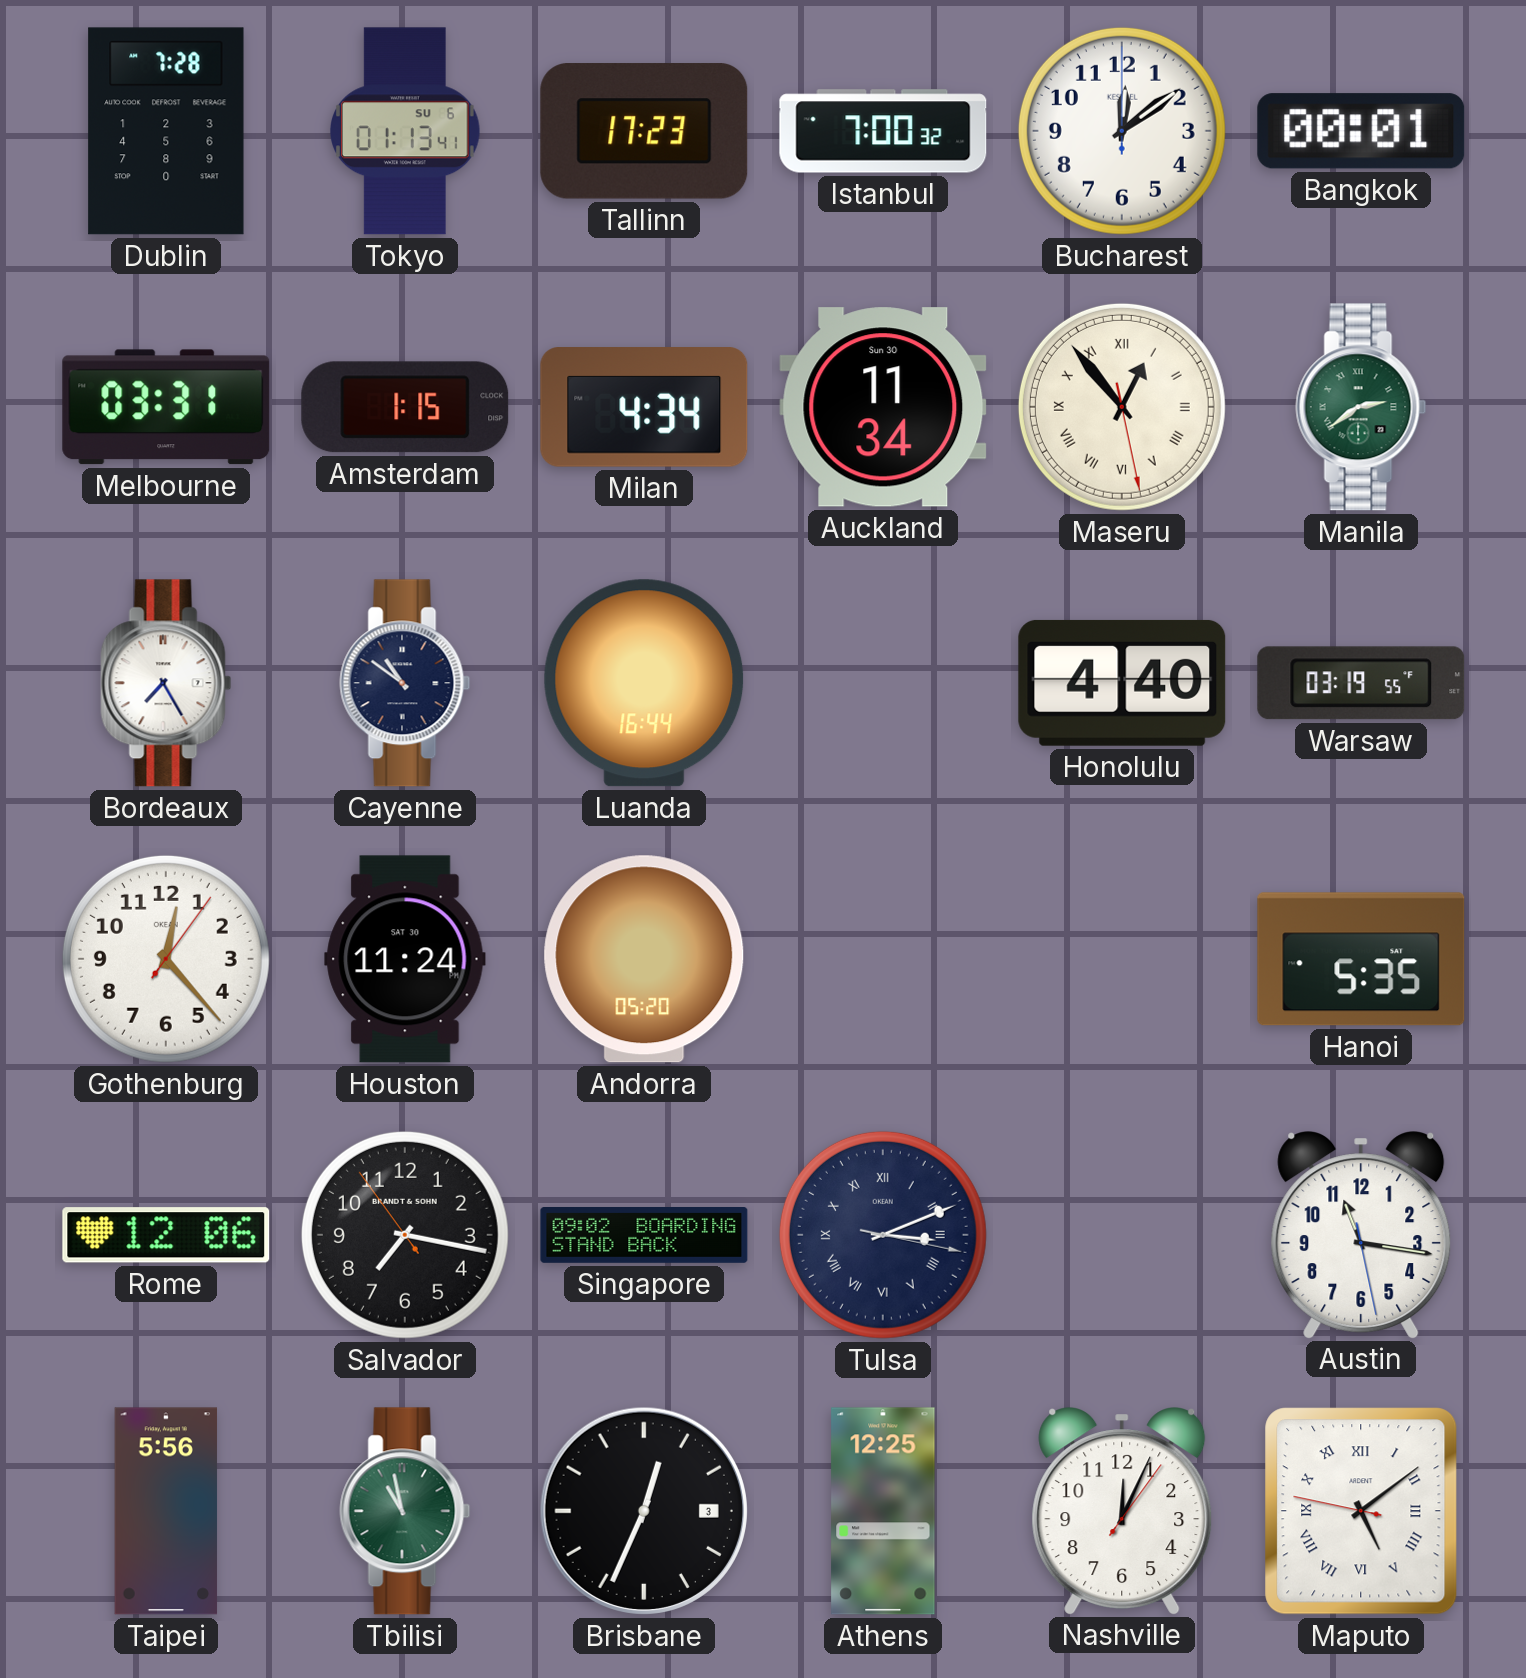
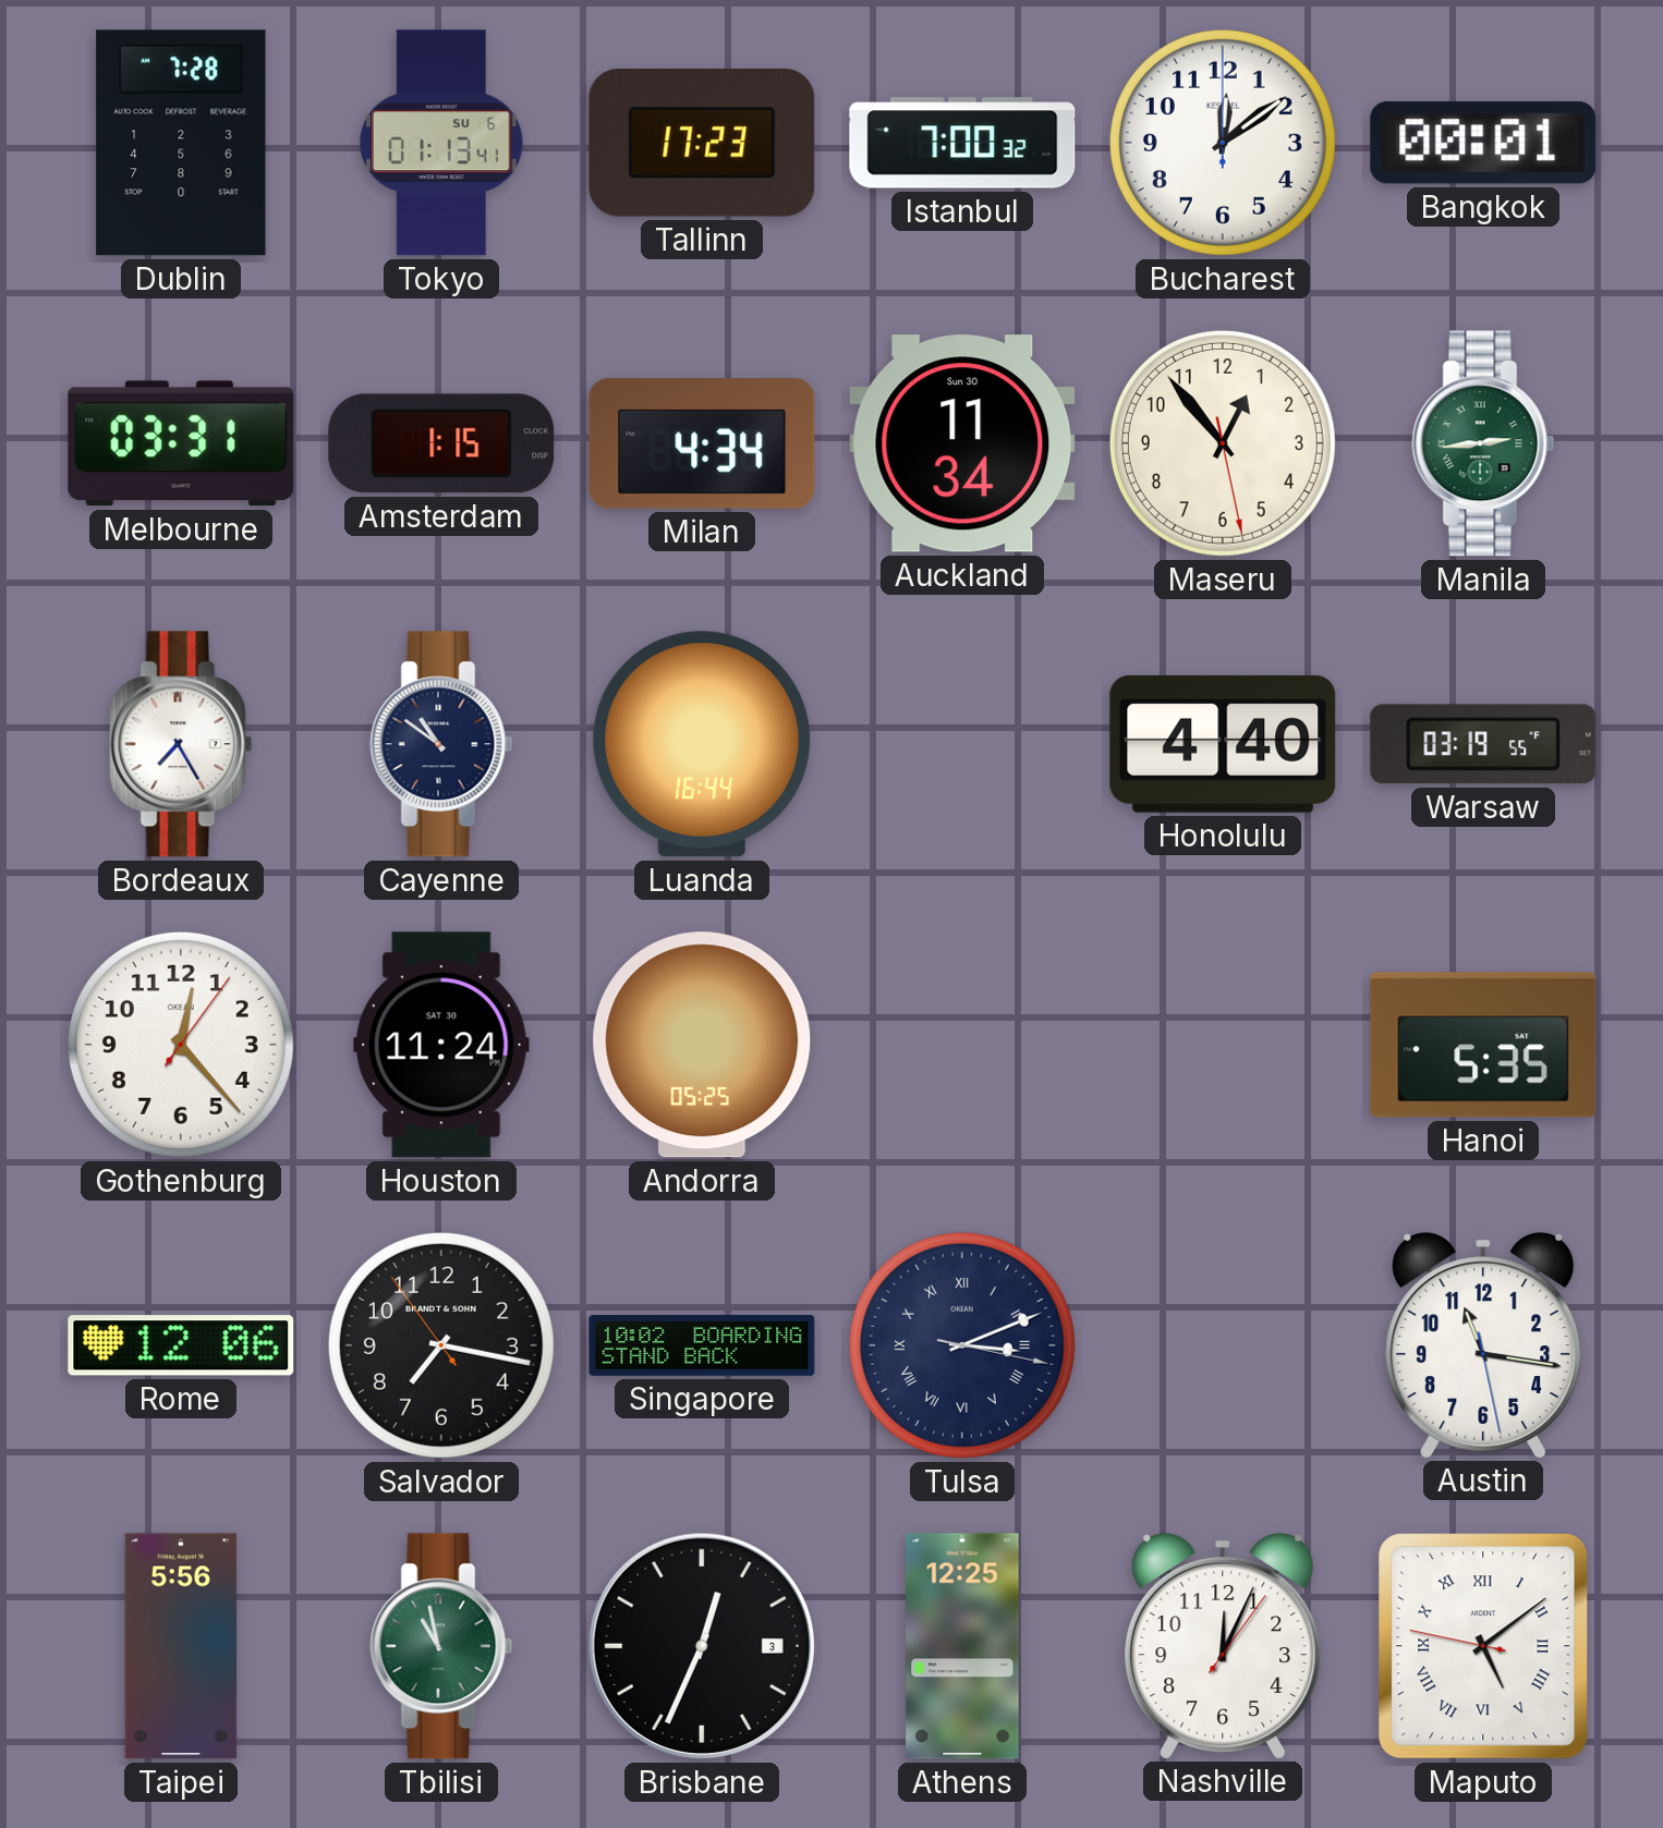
Maseru numerals: Roman -> Arabic
Manila: 2:39 -> 2:44
Andorra: 05:20 -> 05:25
Singapore: 09:02 -> 10:02
